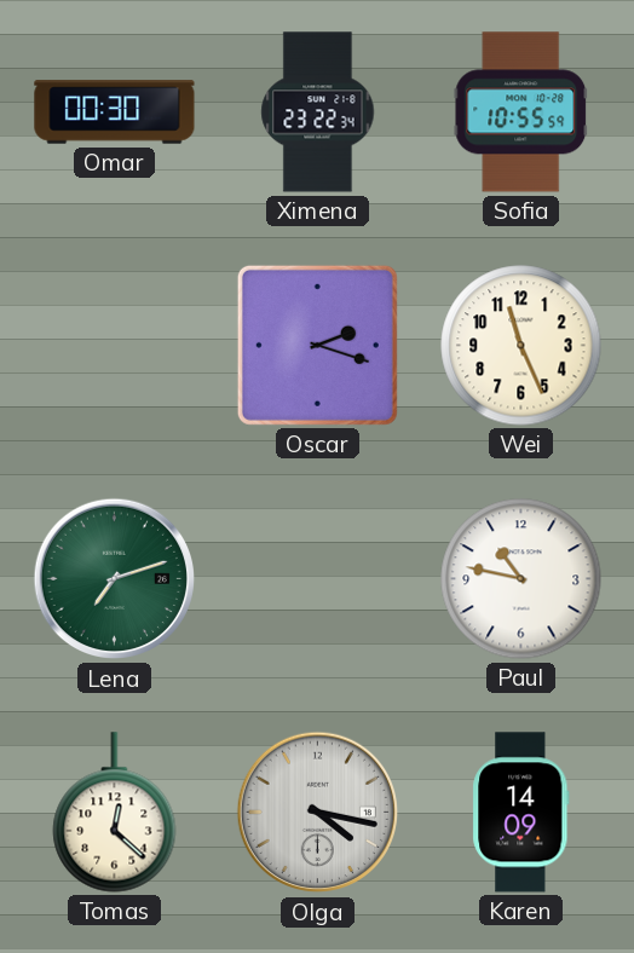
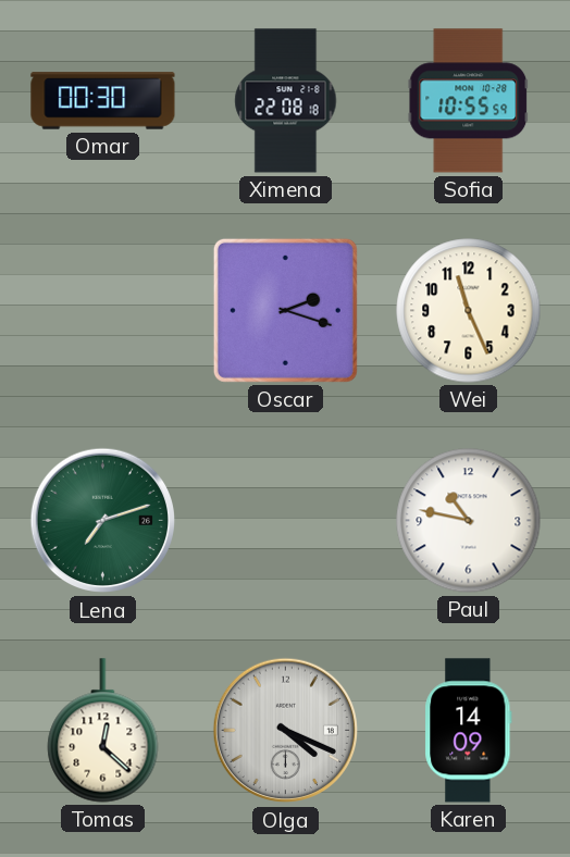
Ximena: 23:22 -> 22:08
Olga: 4:17 -> 4:19
